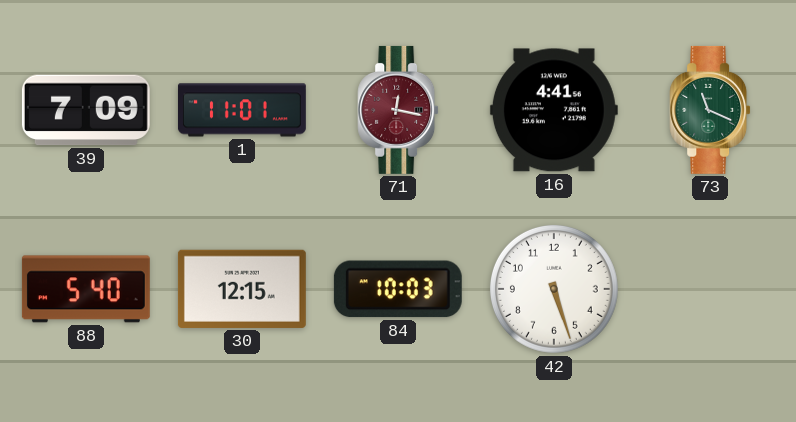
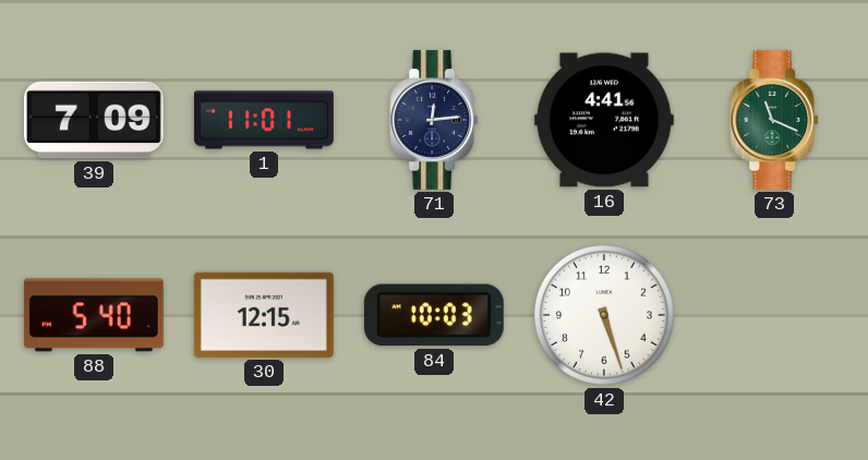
71: 12:17 -> 12:14
71 dial: burgundy -> navy
